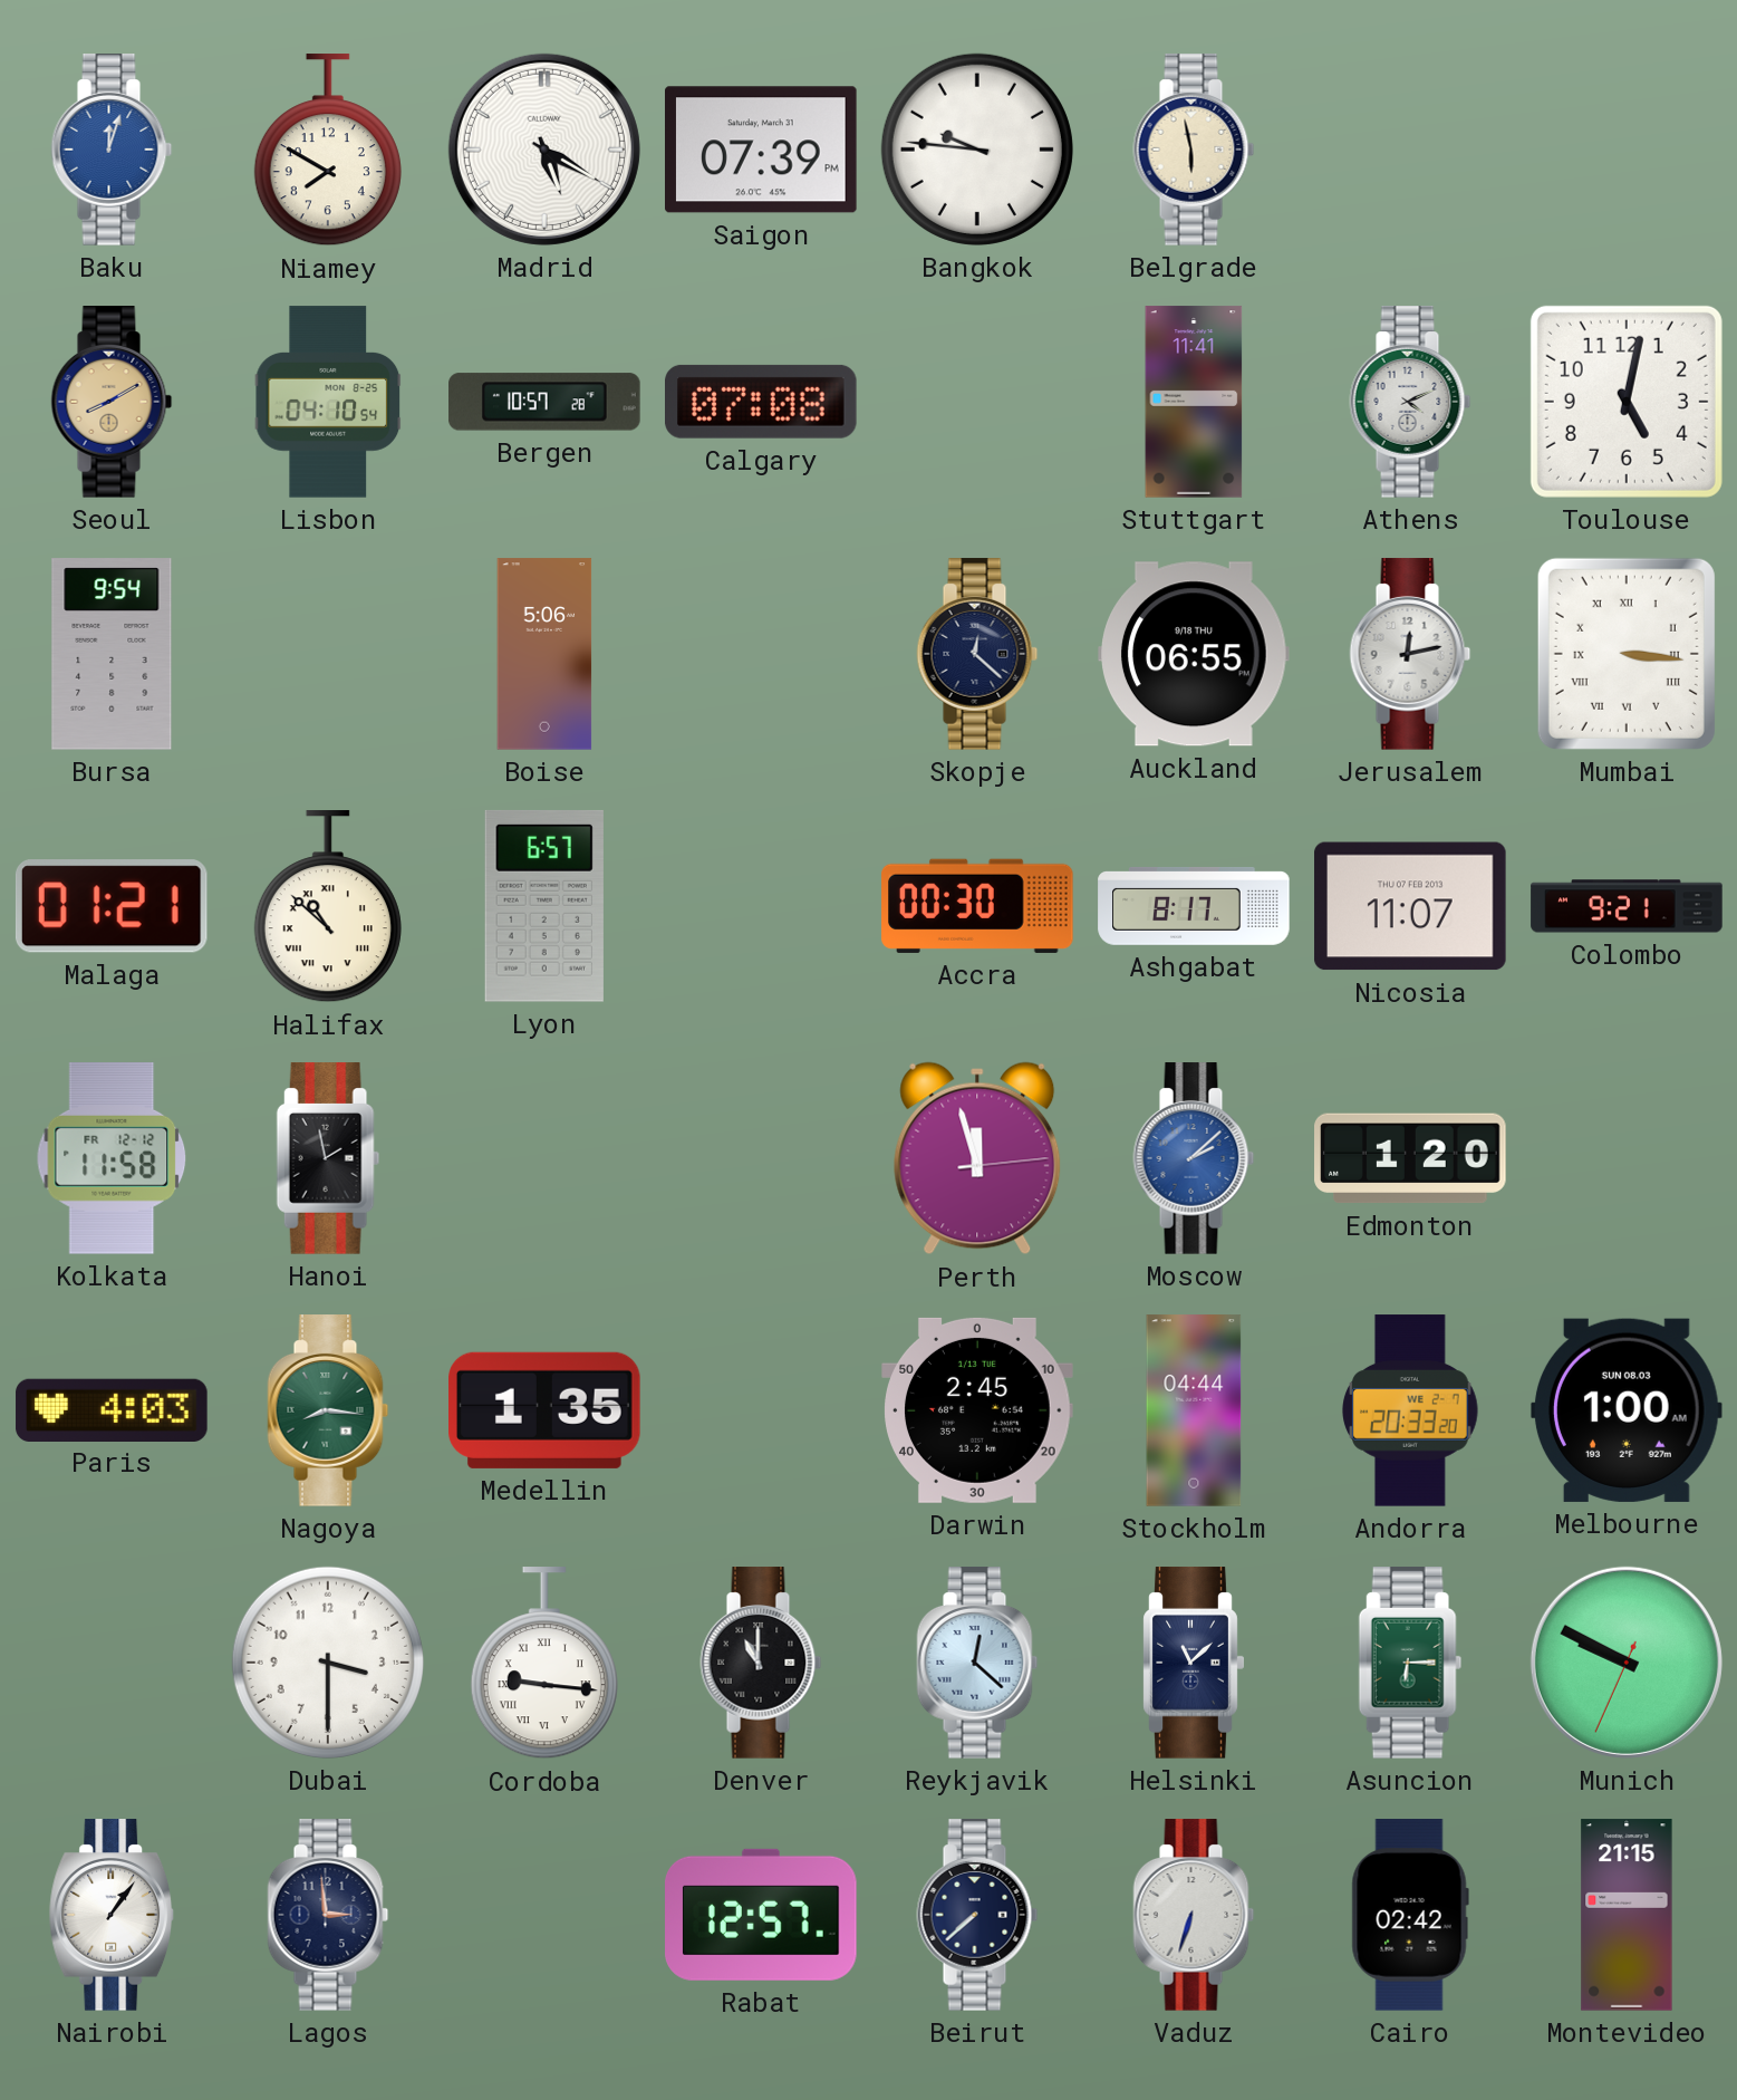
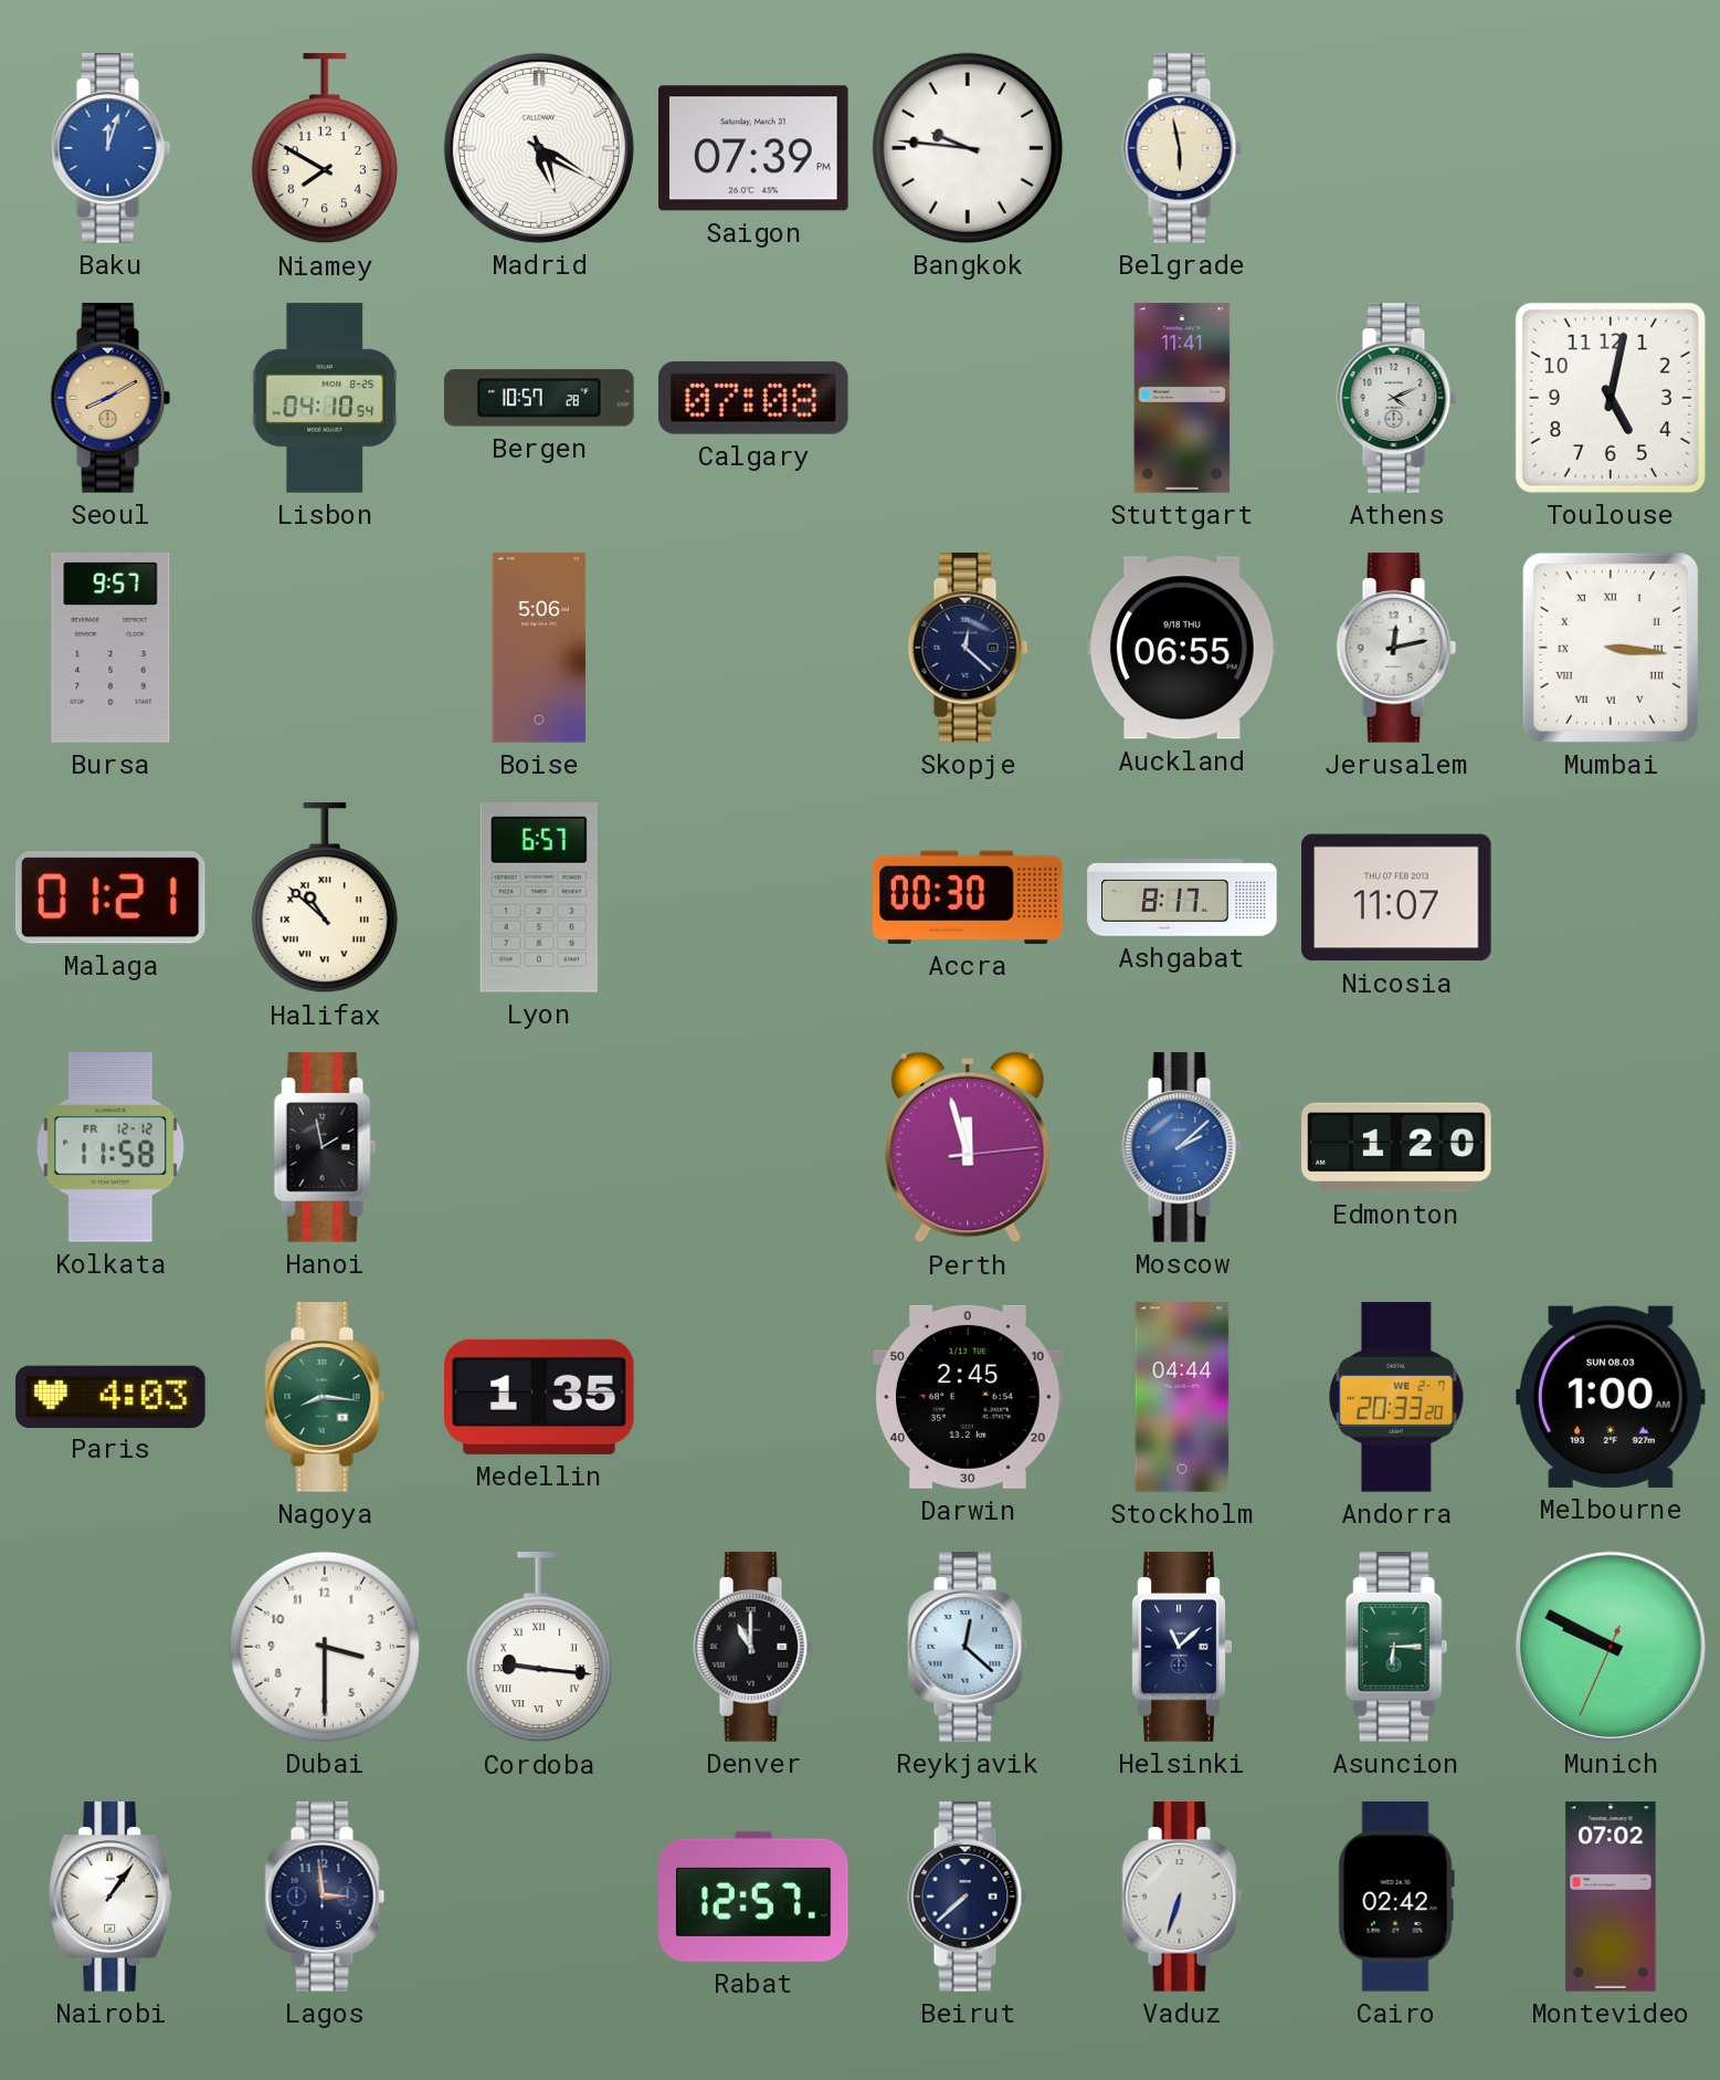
Bursa: 9:54 -> 9:57
Colombo: 9:21 -> none
Montevideo: 21:15 -> 07:02
